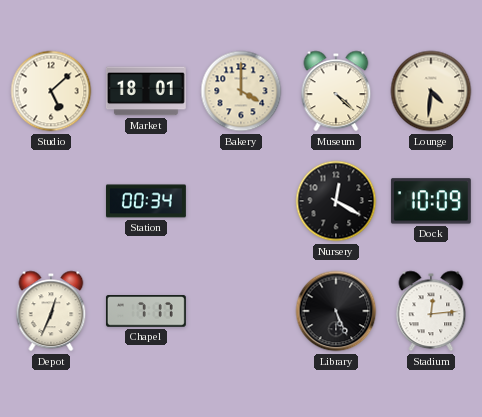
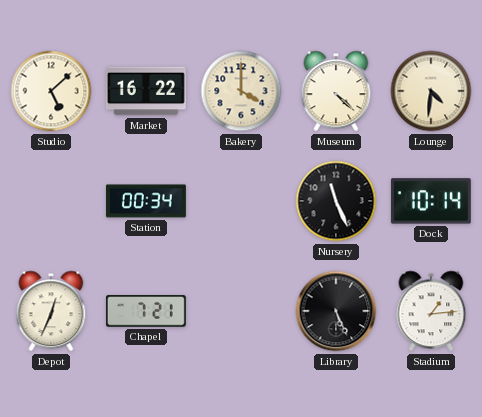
Market: 18:01 -> 16:22
Nursery: 12:20 -> 11:26
Dock: 10:09 -> 10:14
Chapel: 7:17 -> 7:21
Stadium: 12:14 -> 1:14
